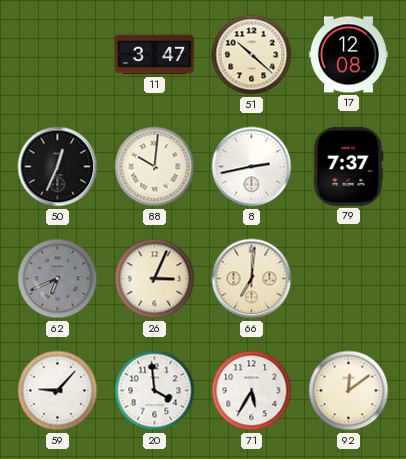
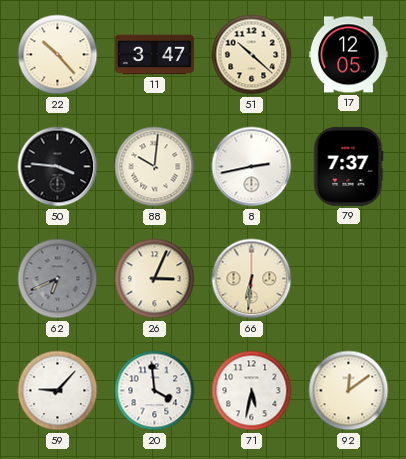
22: none -> 10:23
17: 12:08 -> 12:05
50: 12:34 -> 3:46
66: 7:01 -> 6:31
71: 5:35 -> 5:32
